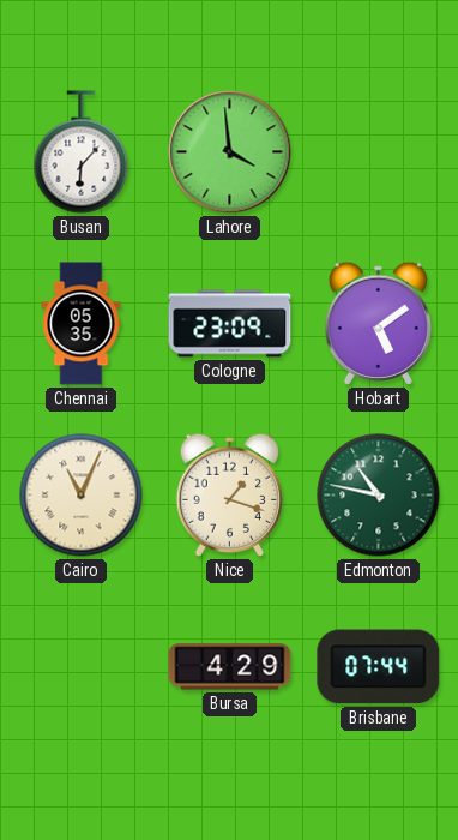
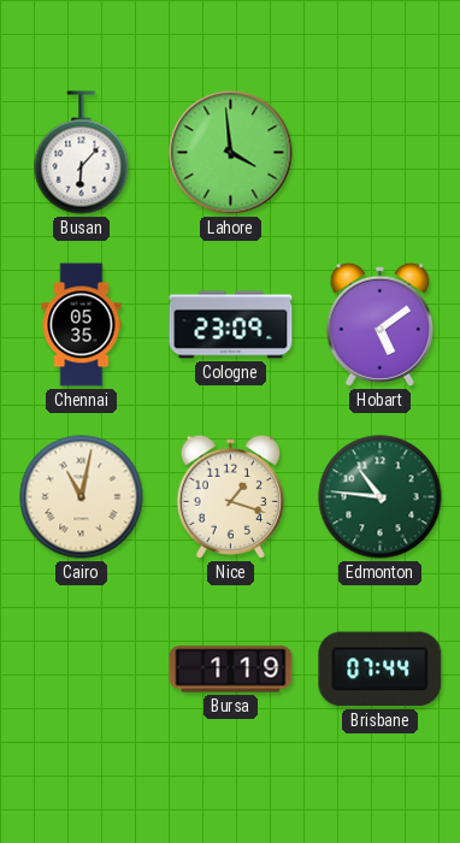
Cairo: 11:04 -> 11:02
Edmonton: 10:47 -> 10:46
Bursa: 4:29 -> 1:19
